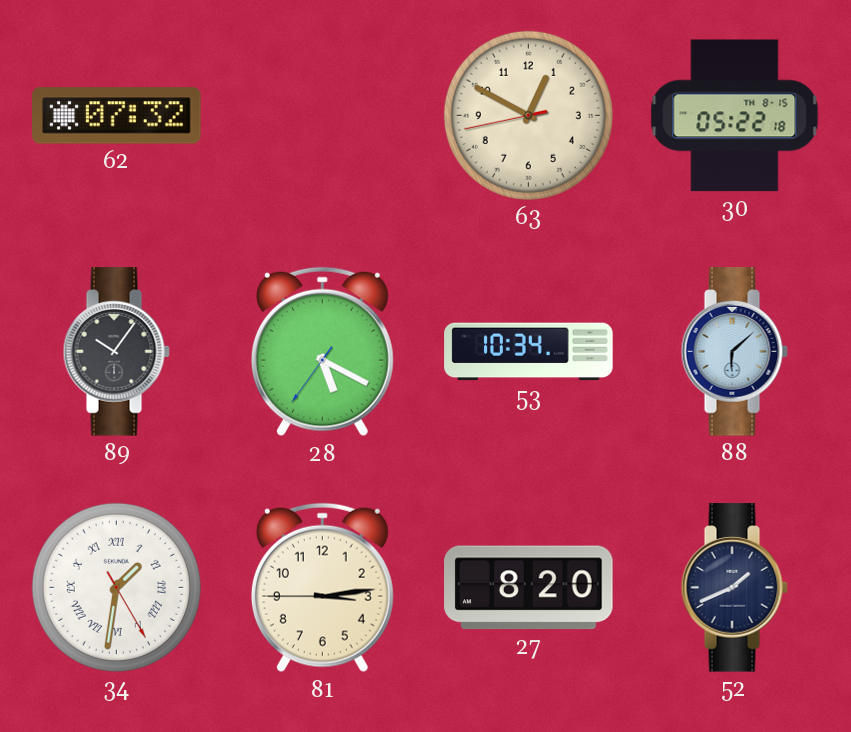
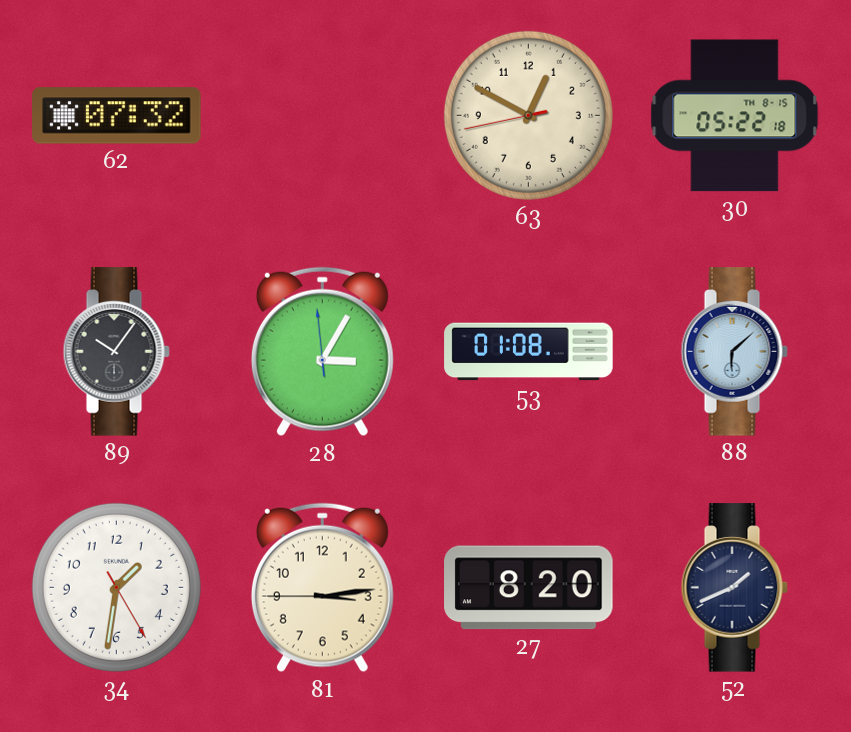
28: 5:19 -> 3:04
53: 10:34 -> 01:08
34 numerals: Roman -> Arabic
